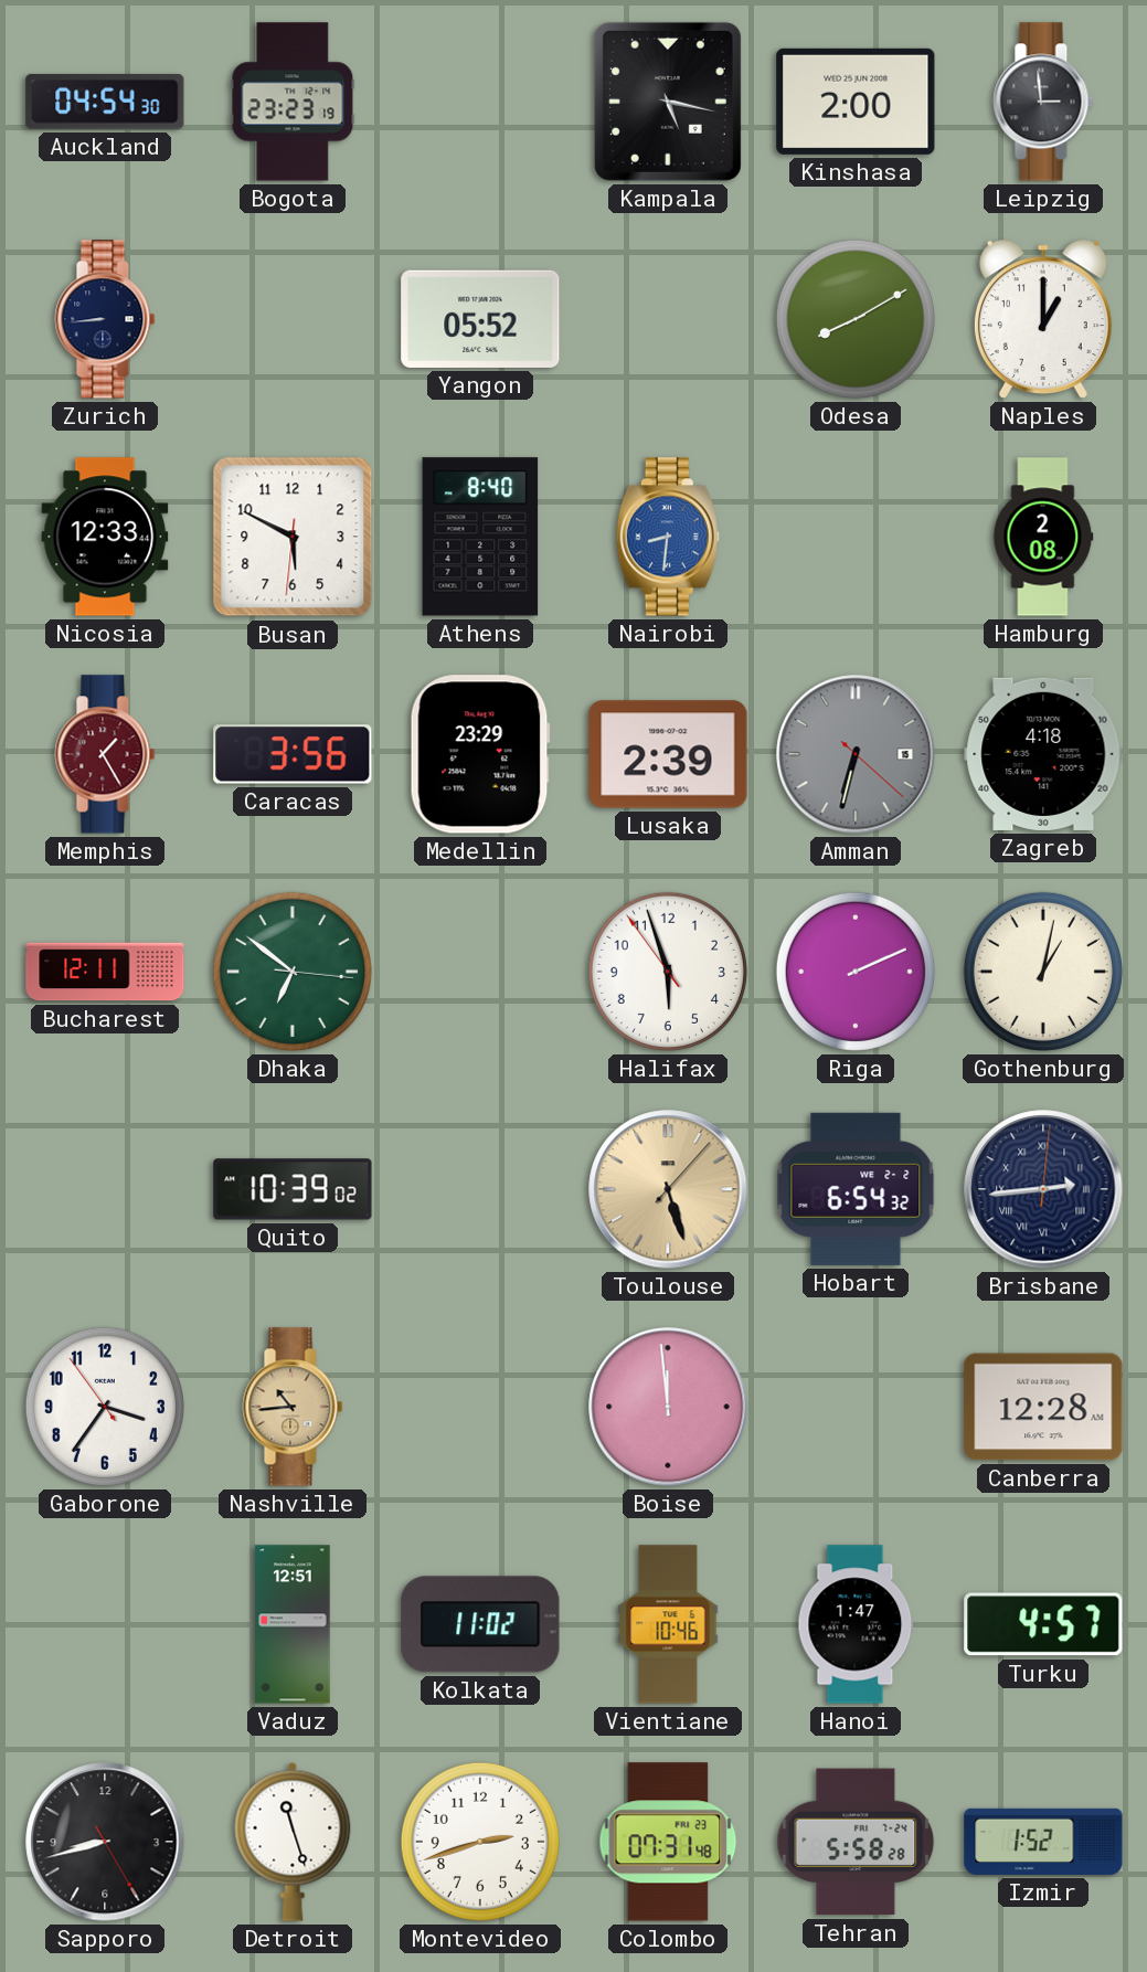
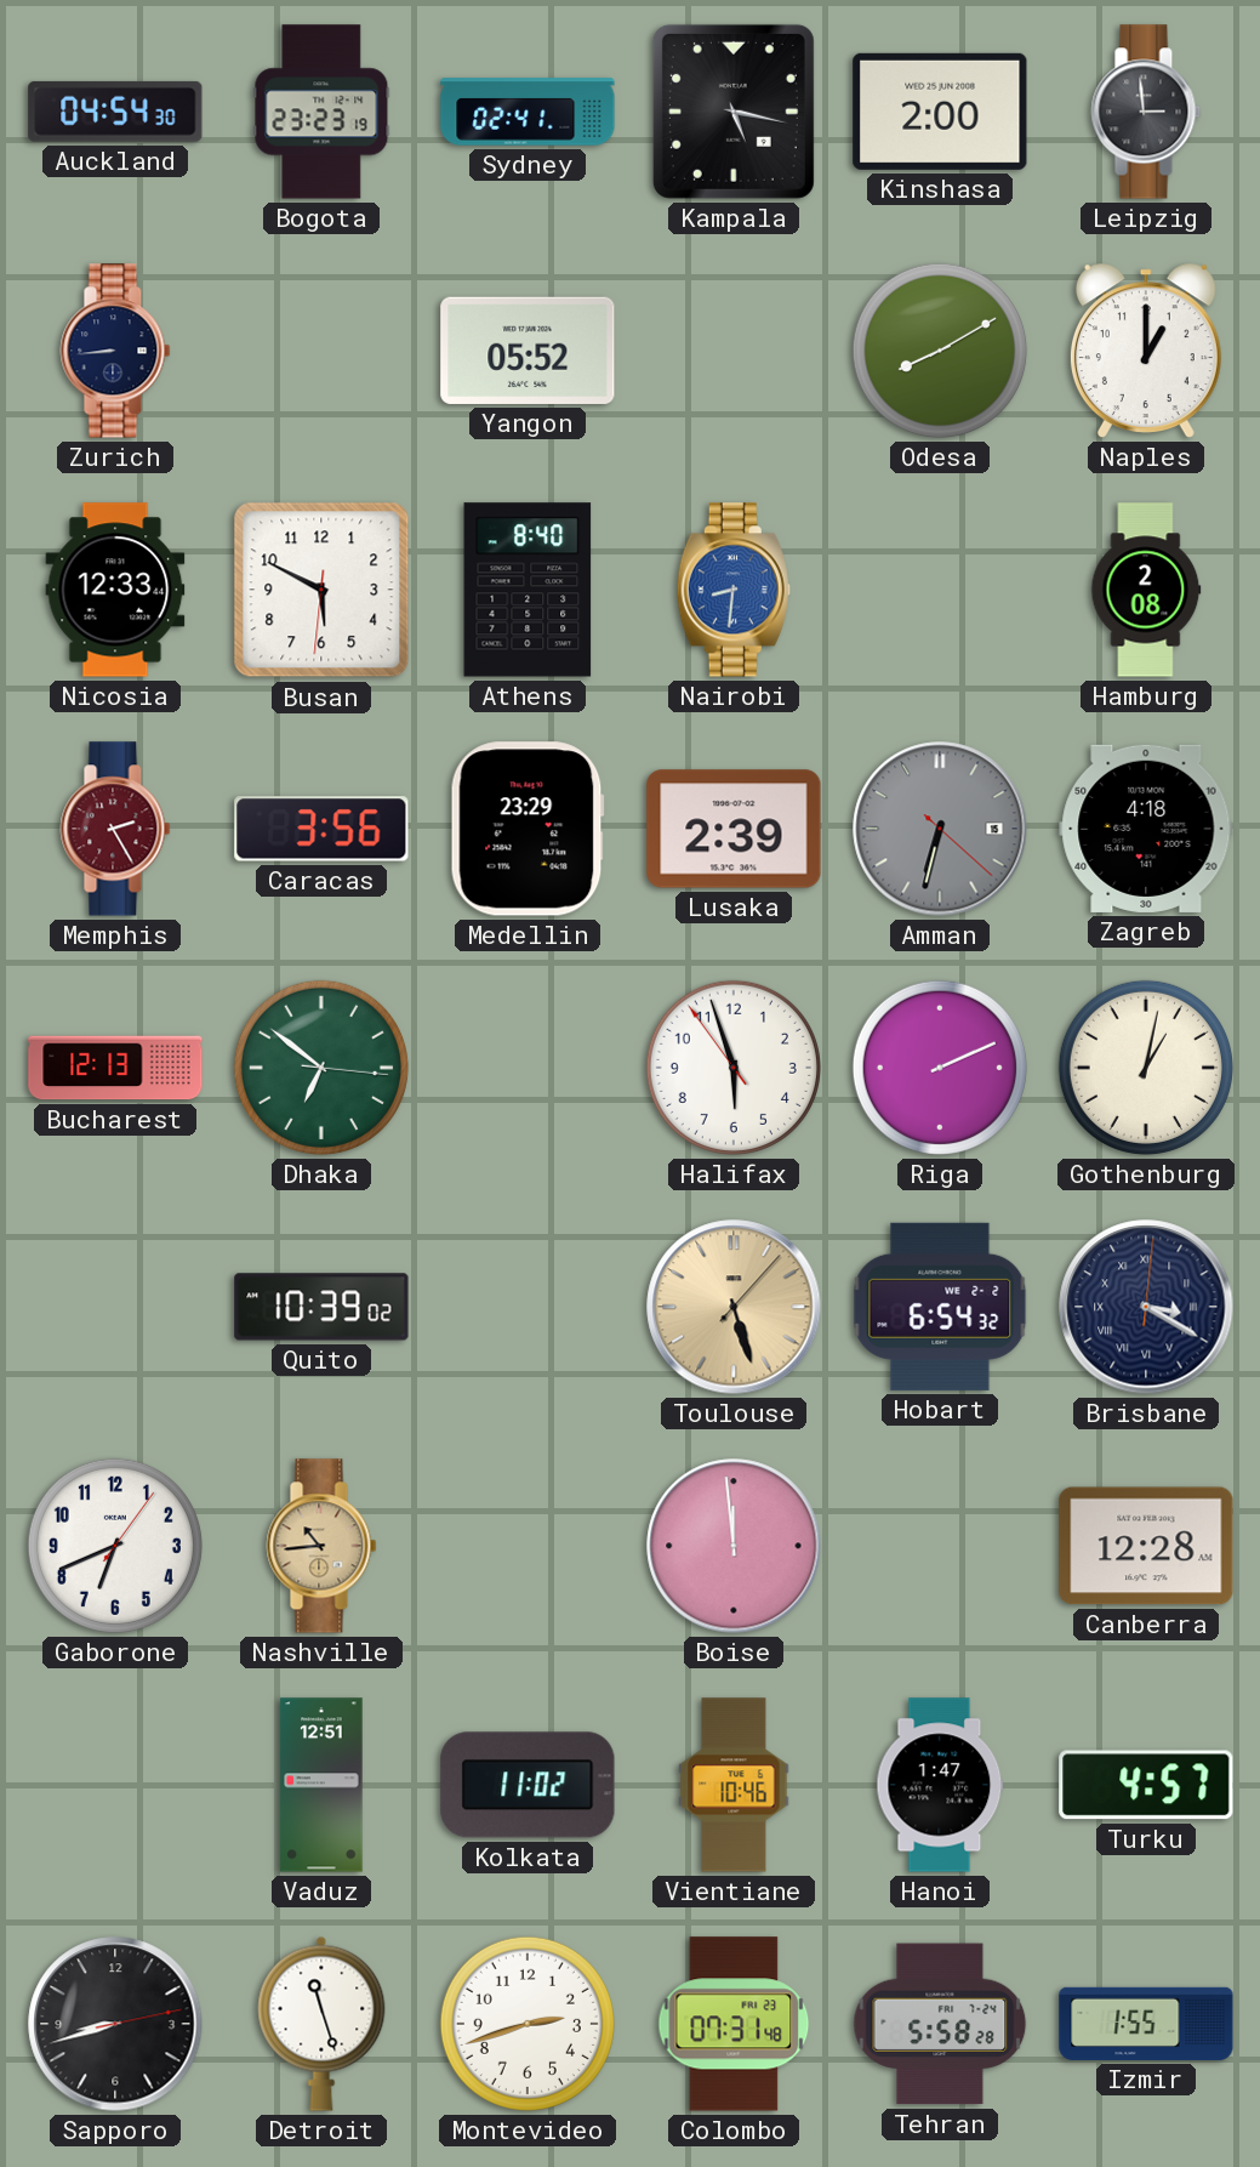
Sydney: none -> 02:41
Memphis: 1:25 -> 2:25
Bucharest: 12:11 -> 12:13
Brisbane: 2:44 -> 3:20
Gaborone: 3:35 -> 6:41
Sapporo: 8:42:25 -> 8:42:13
Izmir: 1:52 -> 1:55
